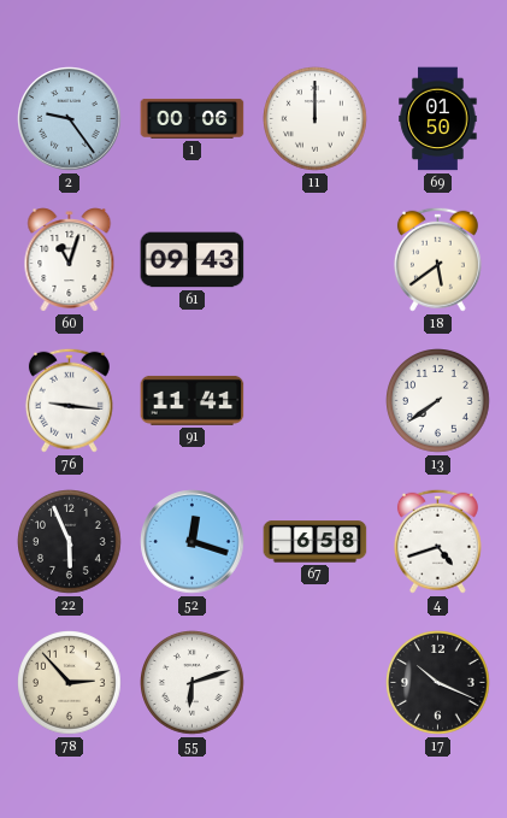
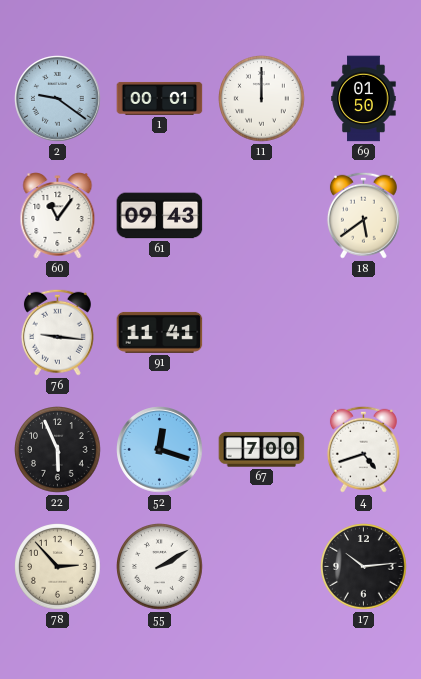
2: 9:24 -> 9:21
1: 00:06 -> 00:01
60: 11:03 -> 11:06
13: 7:39 -> none
67: 6:58 -> 7:00
55: 6:12 -> 2:10
17: 10:19 -> 10:14
